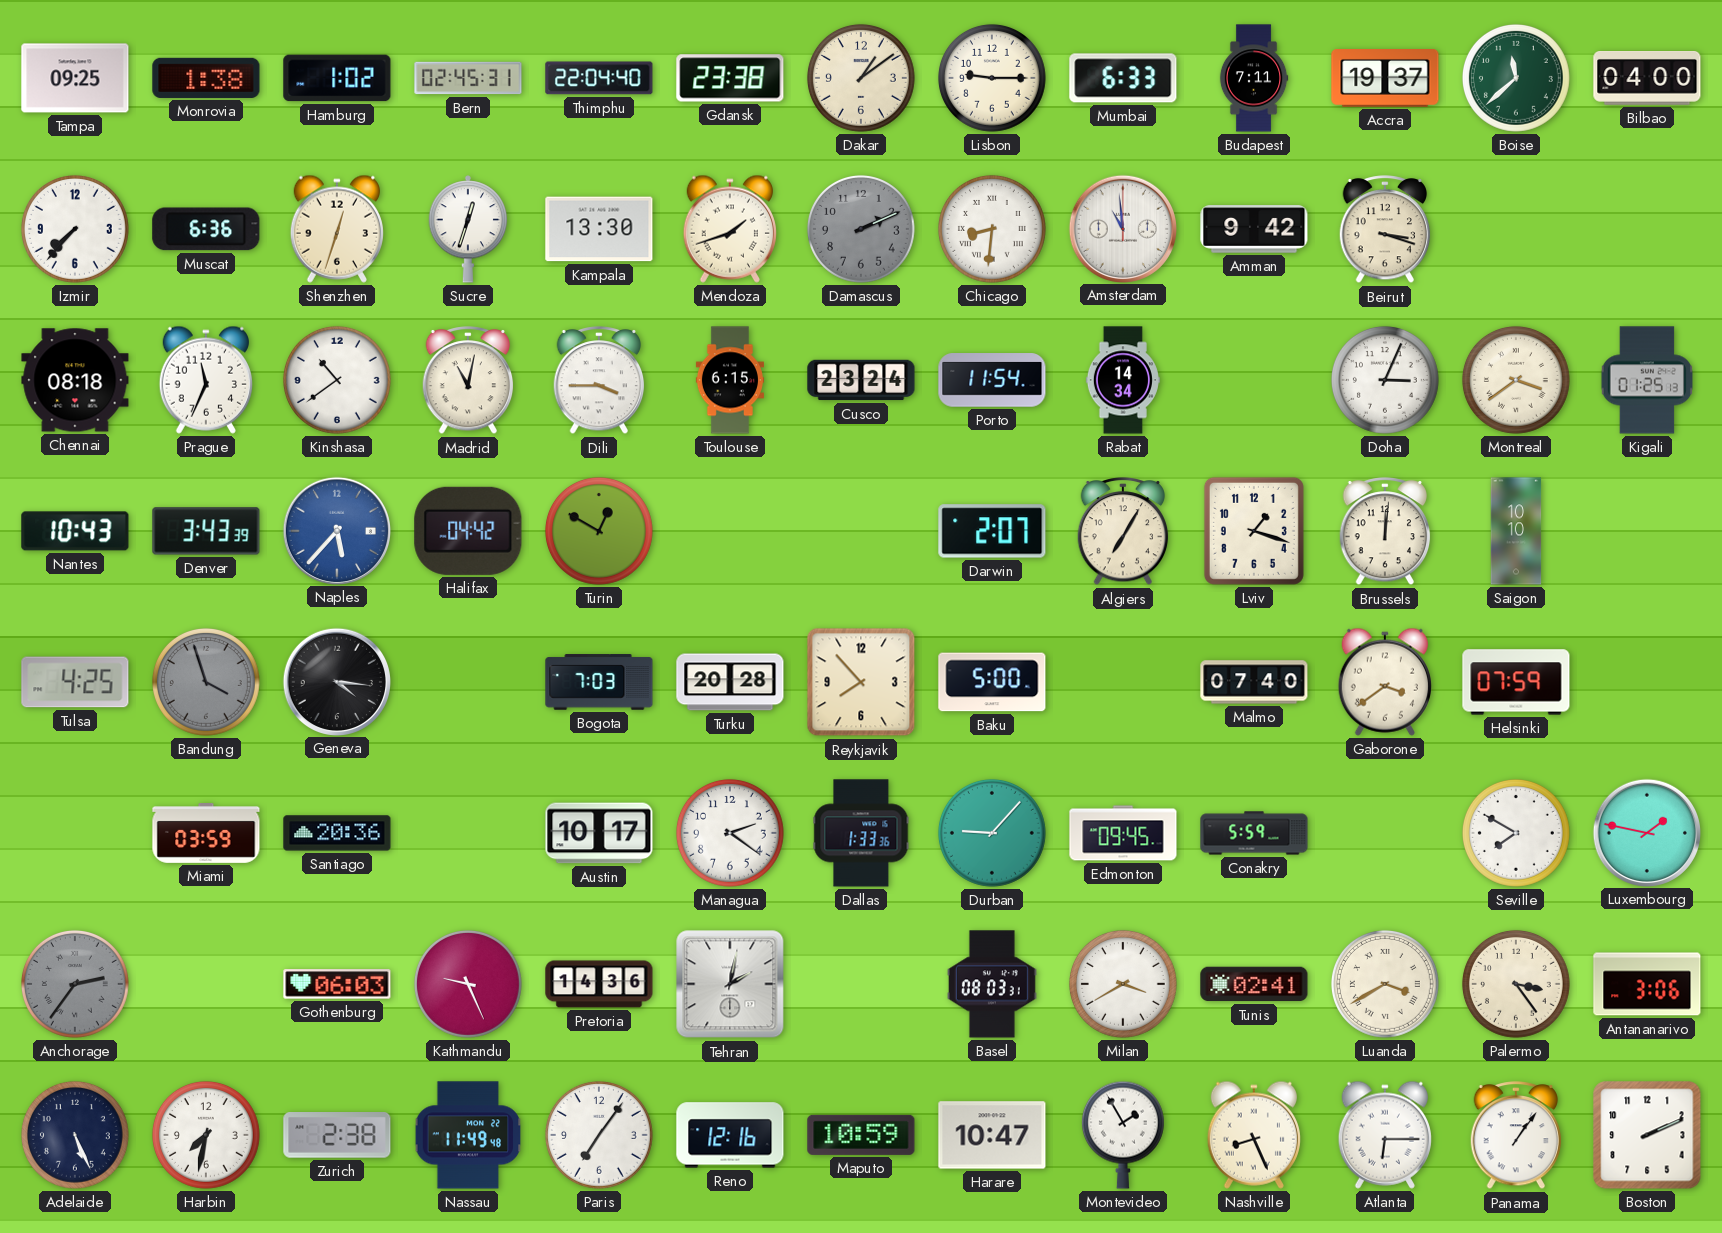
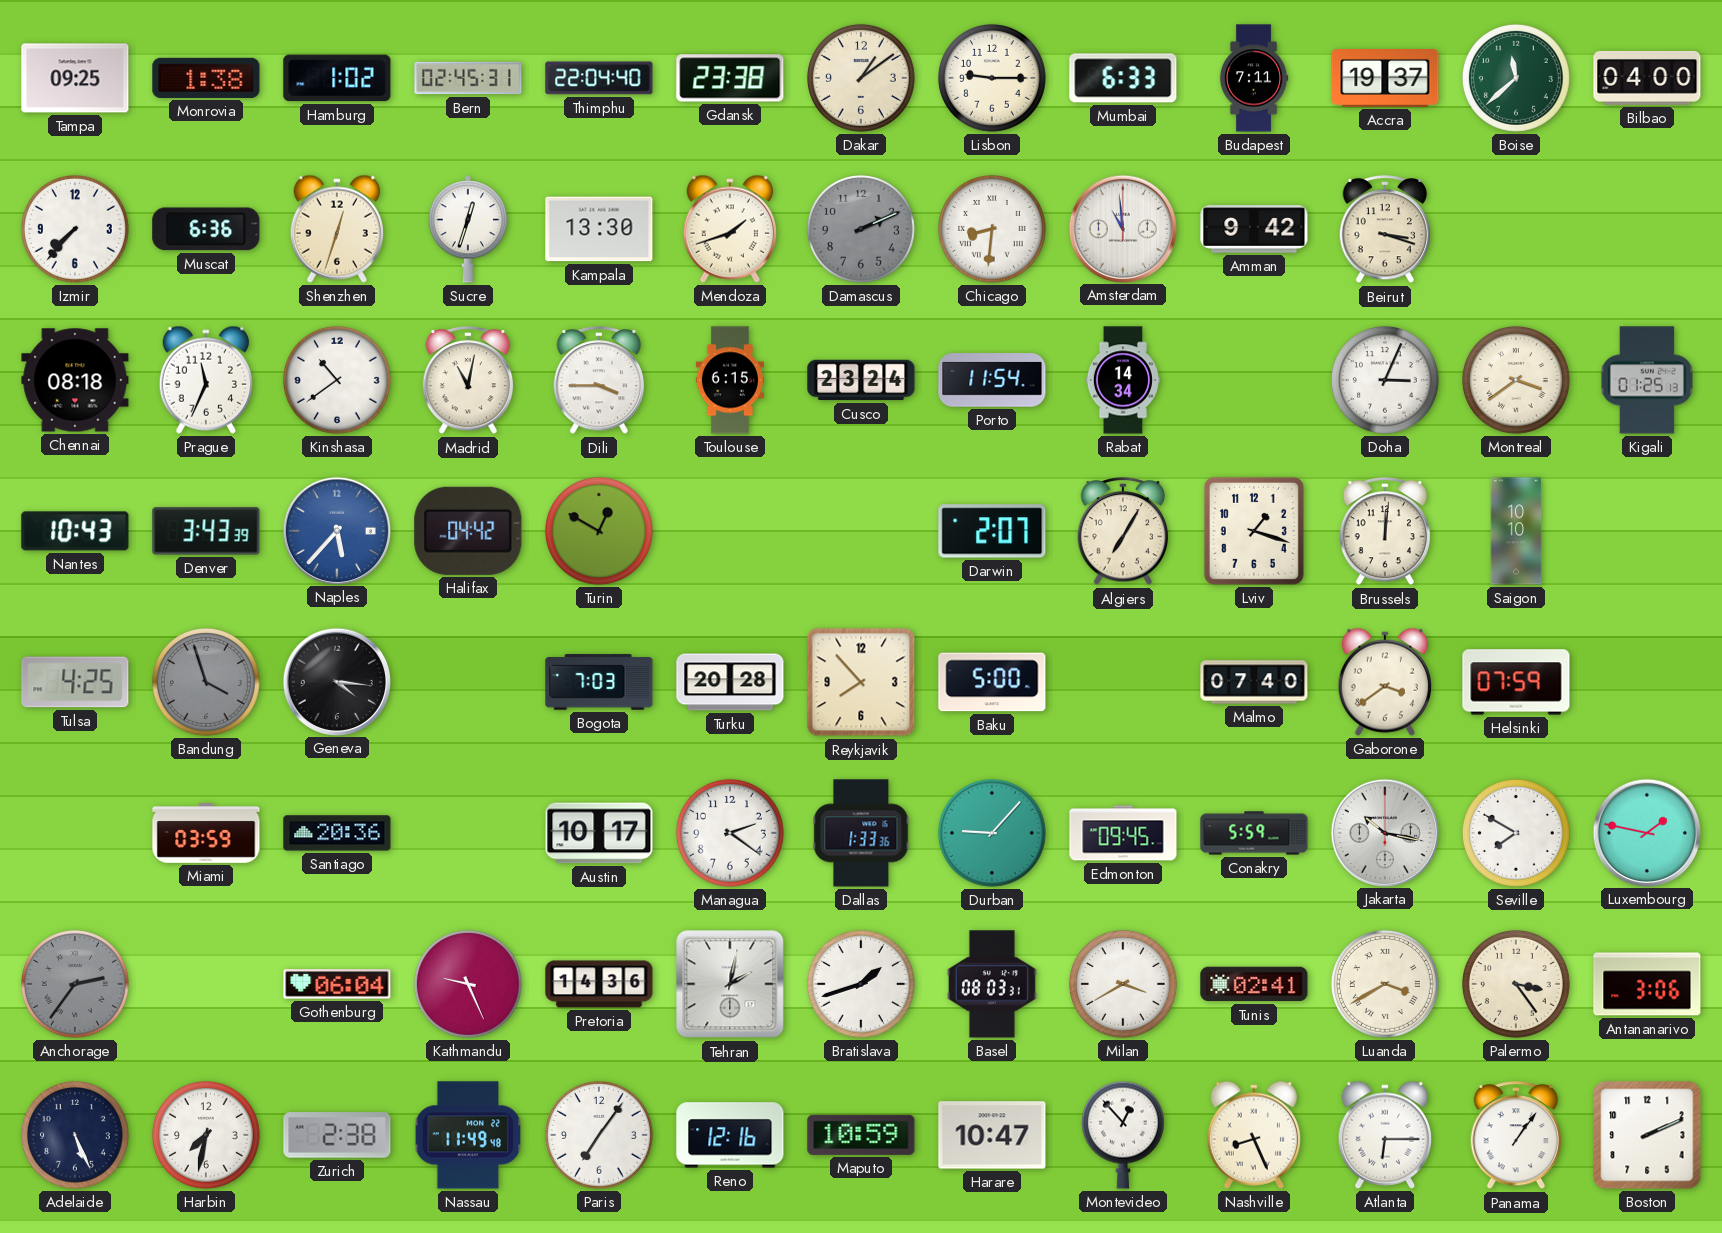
Jakarta: none -> 10:17
Gothenburg: 06:03 -> 06:04
Bratislava: none -> 1:42
Montevideo: 1:55 -> 12:53
